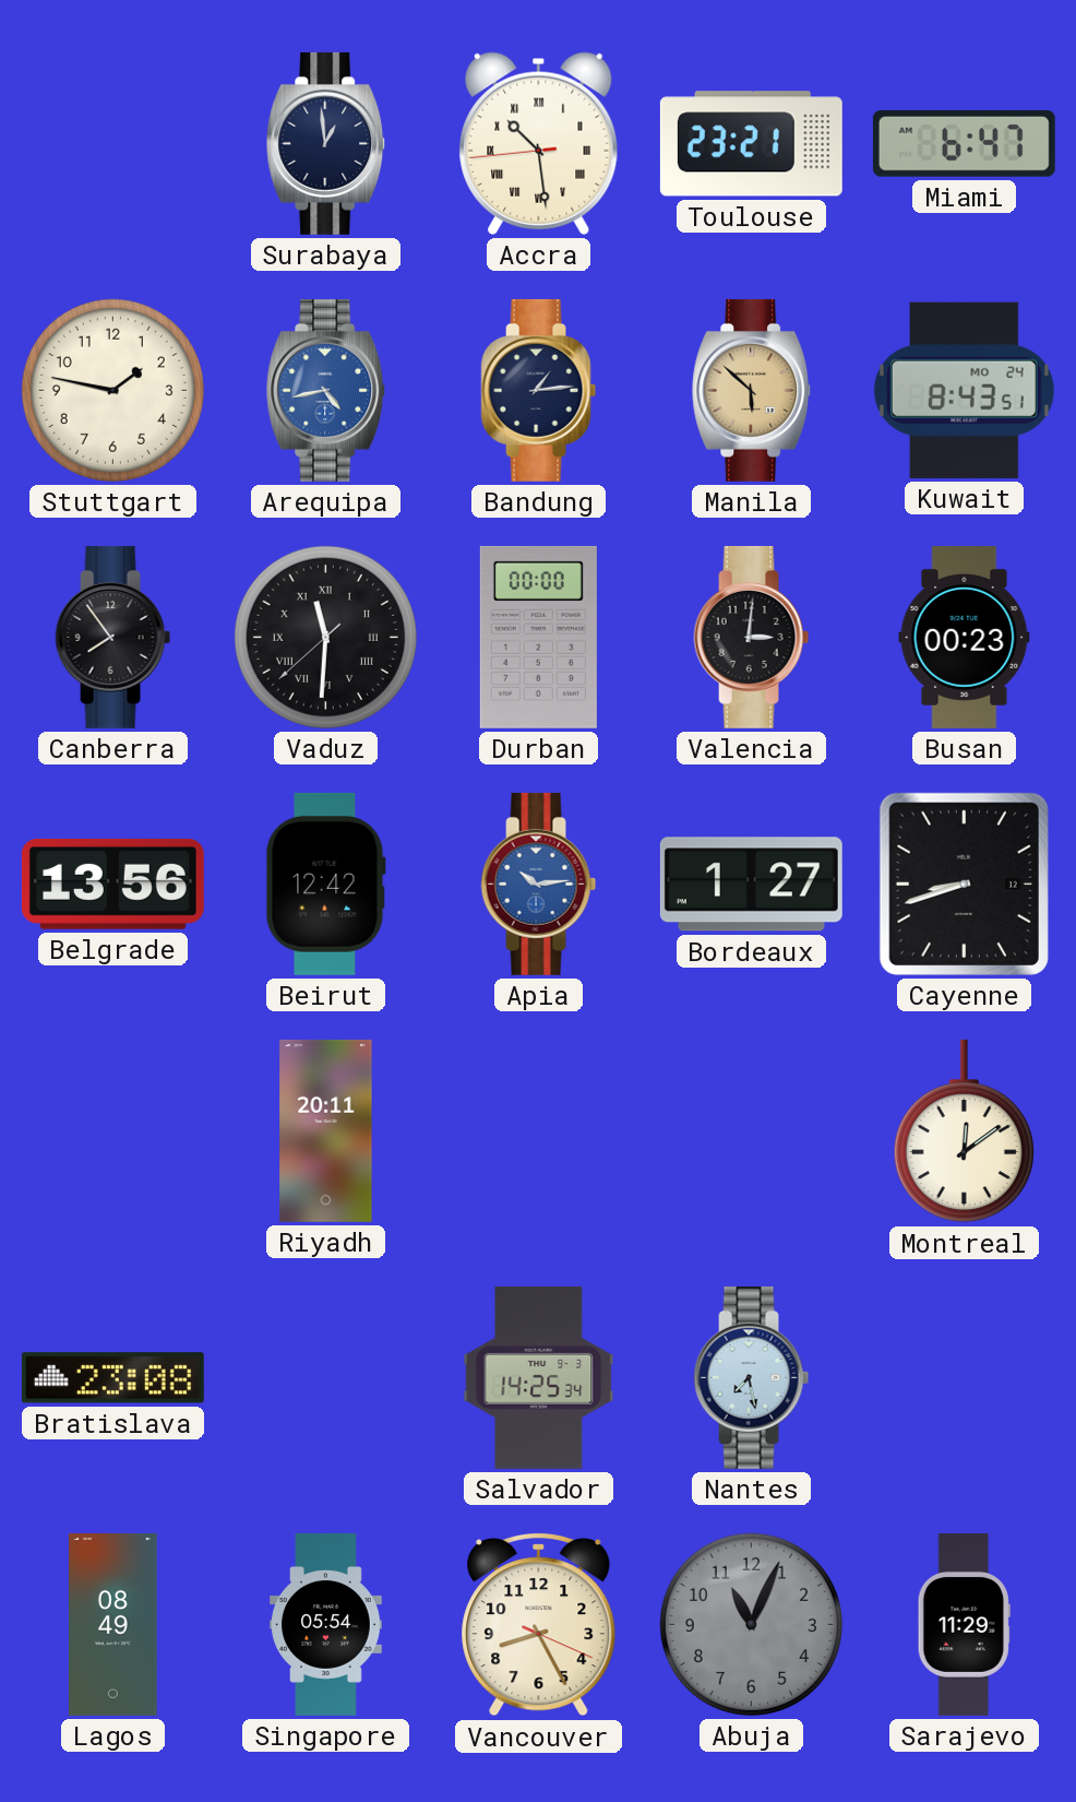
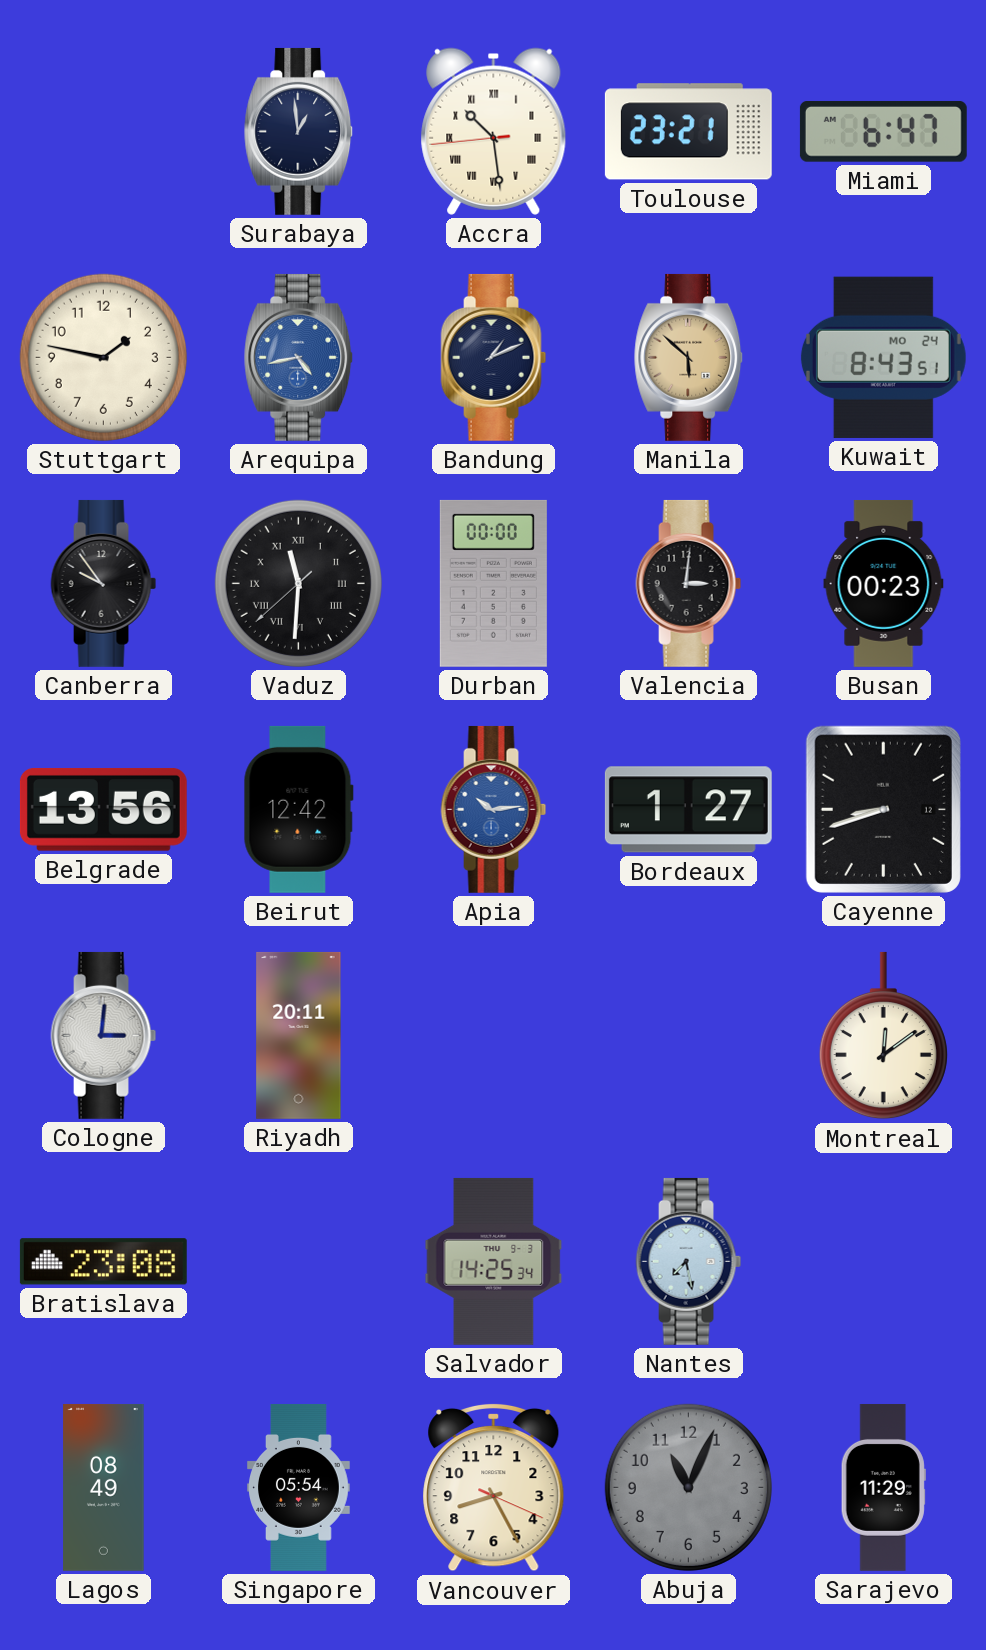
Bandung: 1:14 -> 1:11
Canberra: 7:54 -> 9:54
Cologne: none -> 3:01
